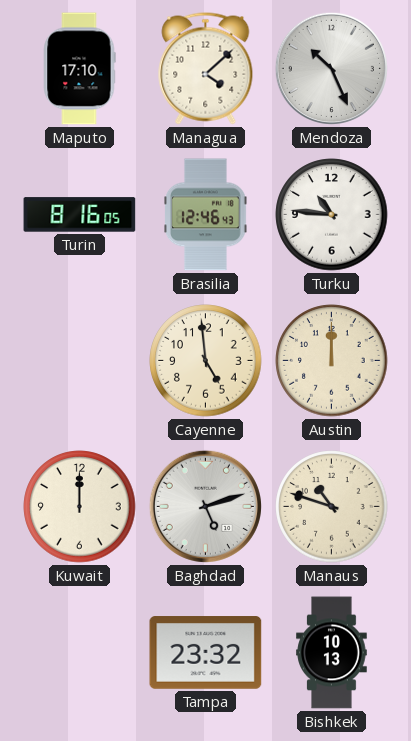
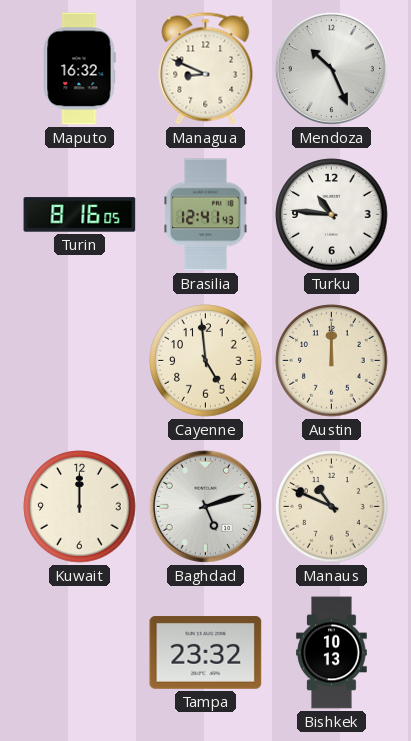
Maputo: 17:10 -> 16:32
Managua: 4:08 -> 8:49
Brasilia: 12:46 -> 12:41
Manaus: 10:48 -> 10:49
